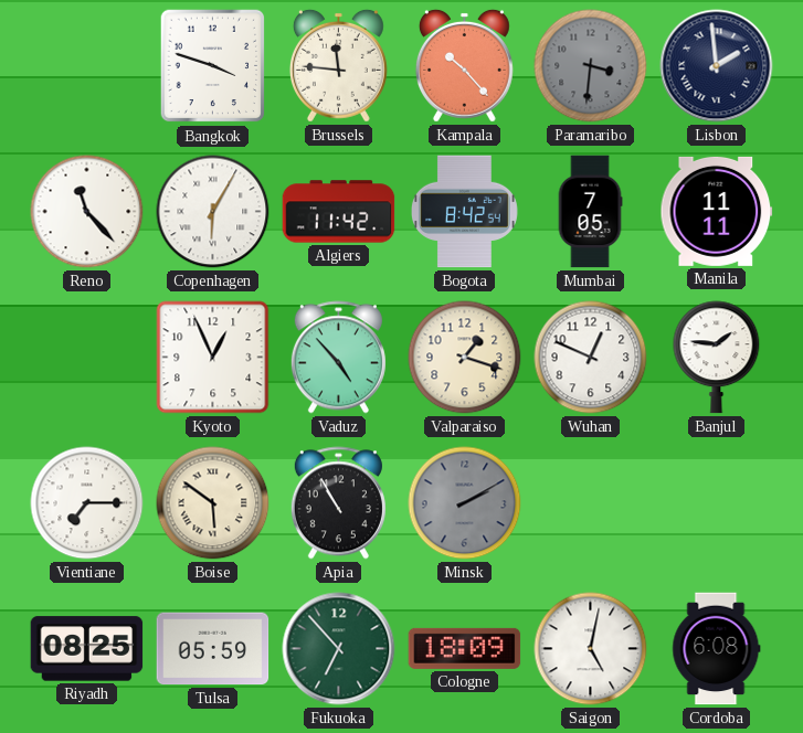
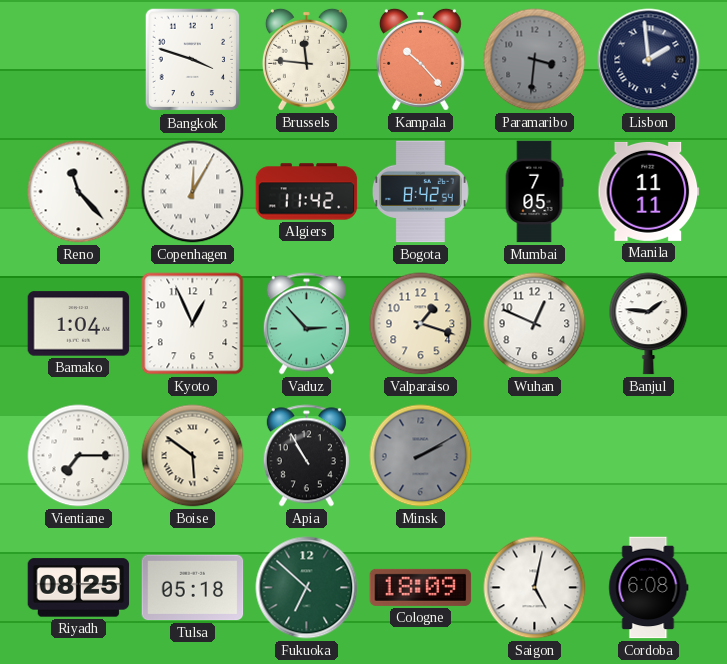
Copenhagen: 6:05 -> 12:05
Bamako: none -> 1:04
Vaduz: 4:53 -> 2:53
Tulsa: 05:59 -> 05:18
Fukuoka: 6:53 -> 6:52
